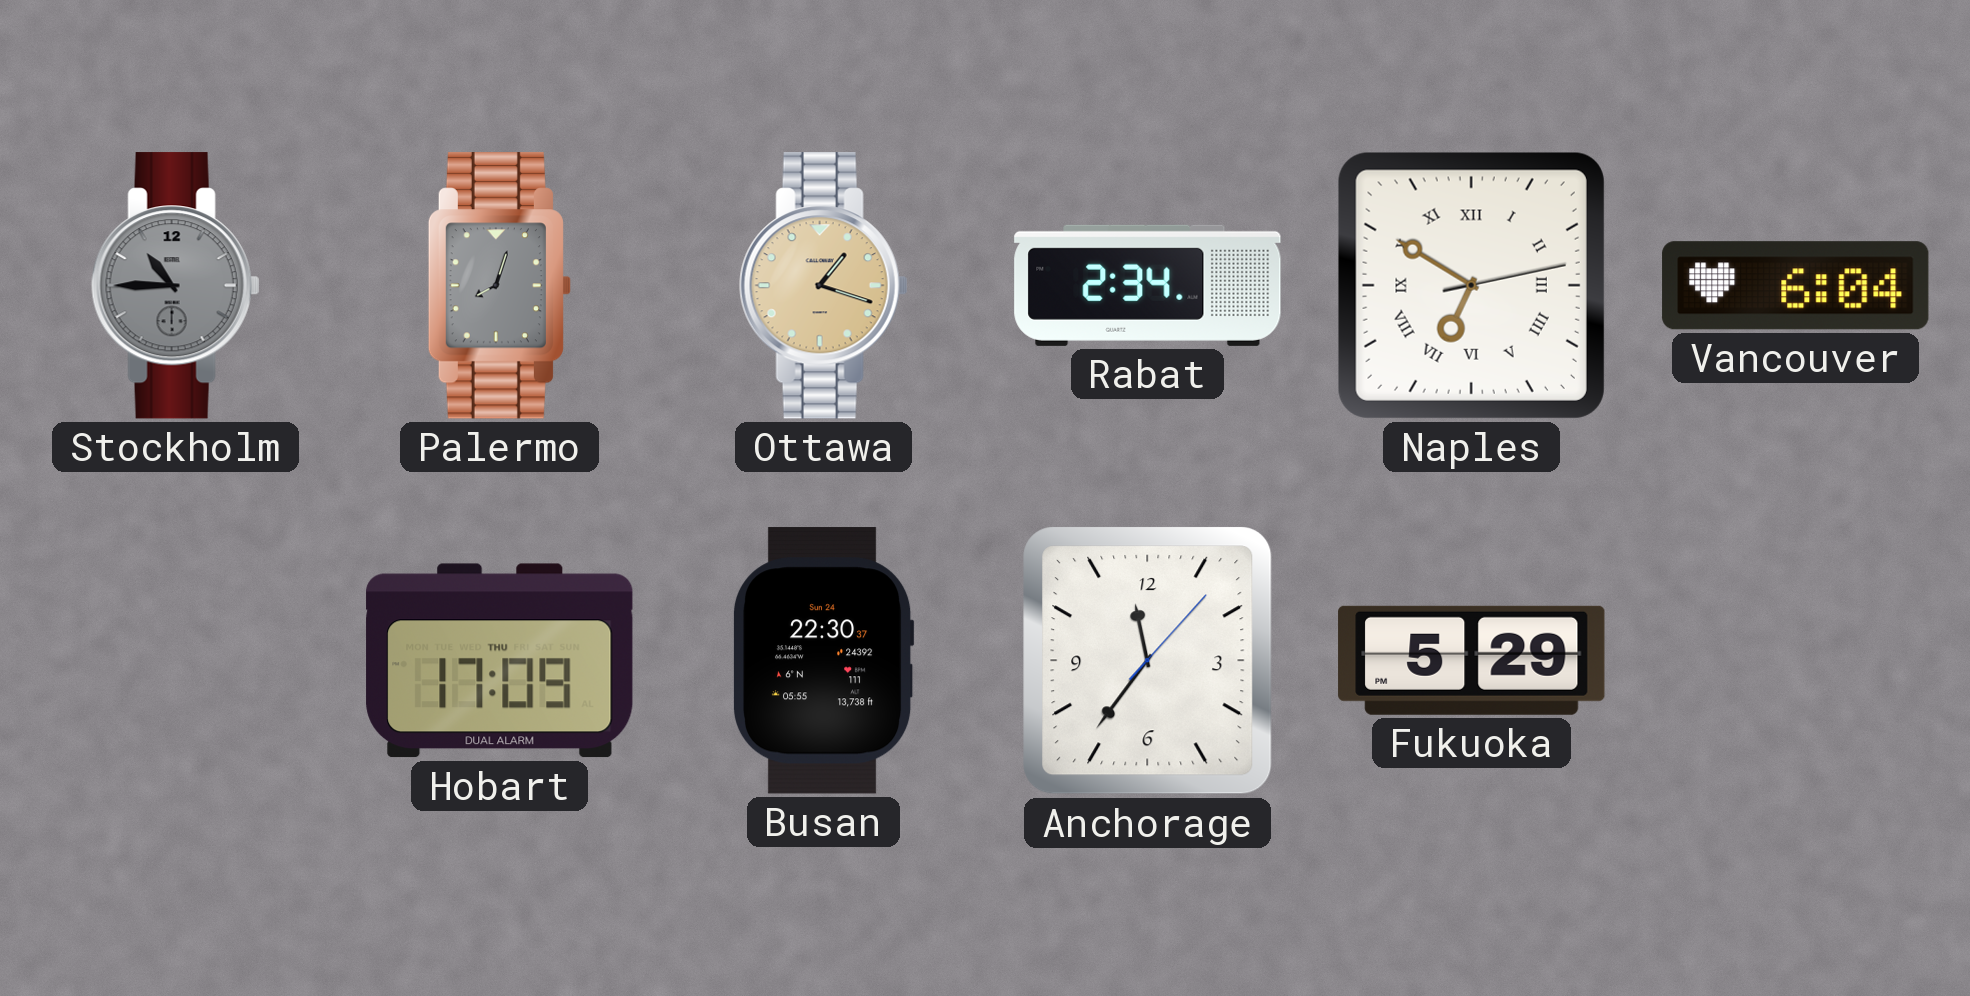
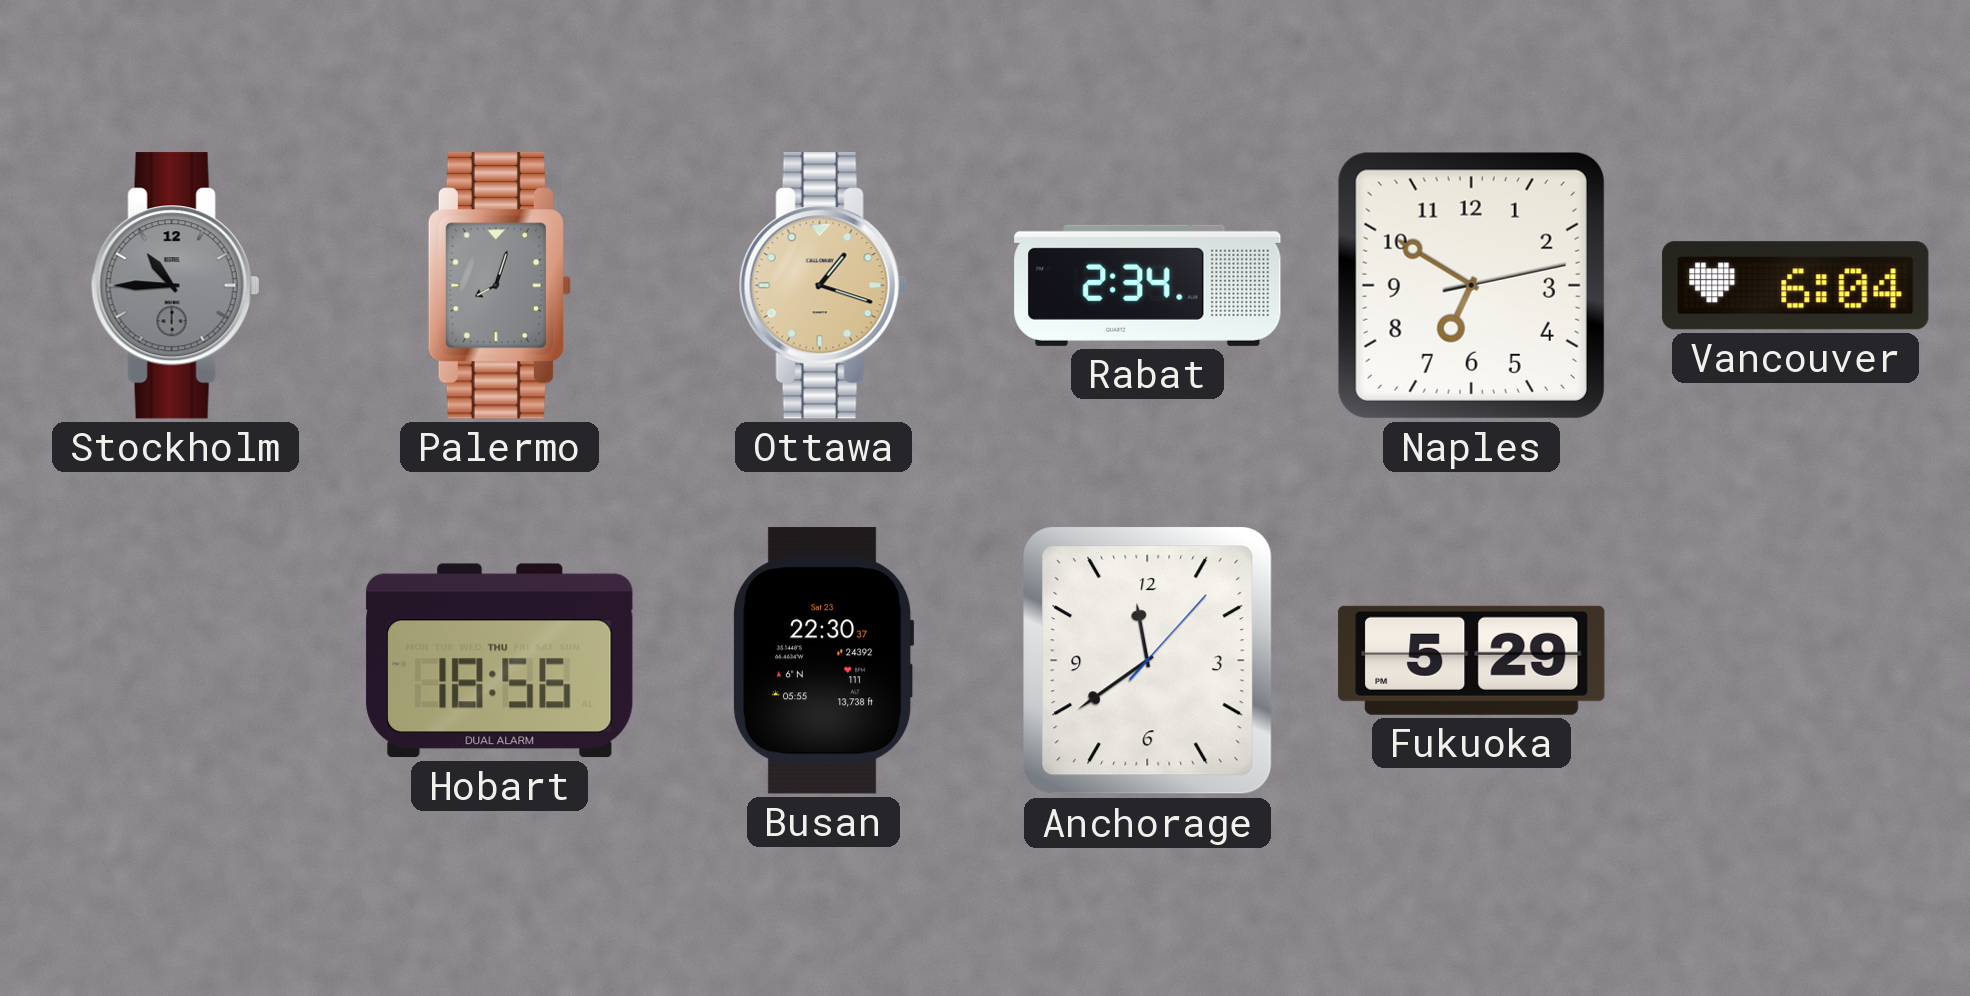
Naples numerals: Roman -> Arabic
Hobart: 17:09 -> 18:56
Busan date: Sun 24 -> Sat 23
Anchorage: 11:36 -> 11:39
